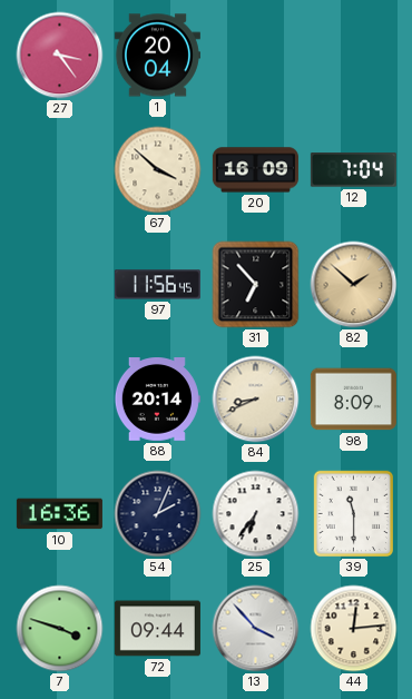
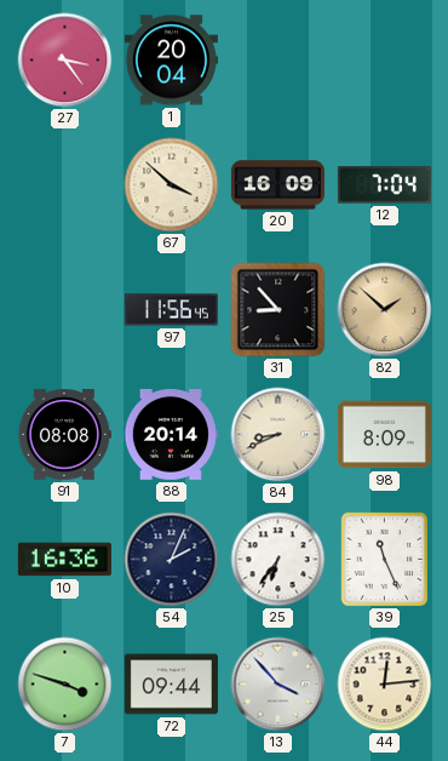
31: 6:53 -> 8:53
91: none -> 08:08
39: 11:30 -> 11:26
